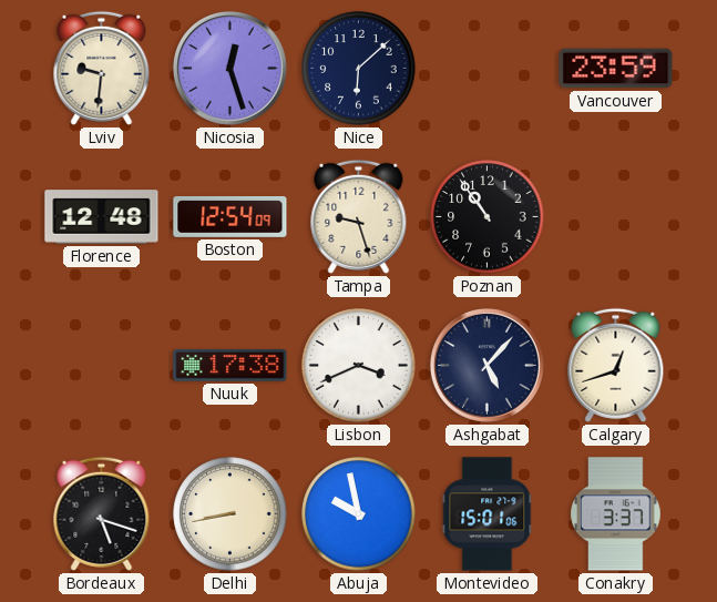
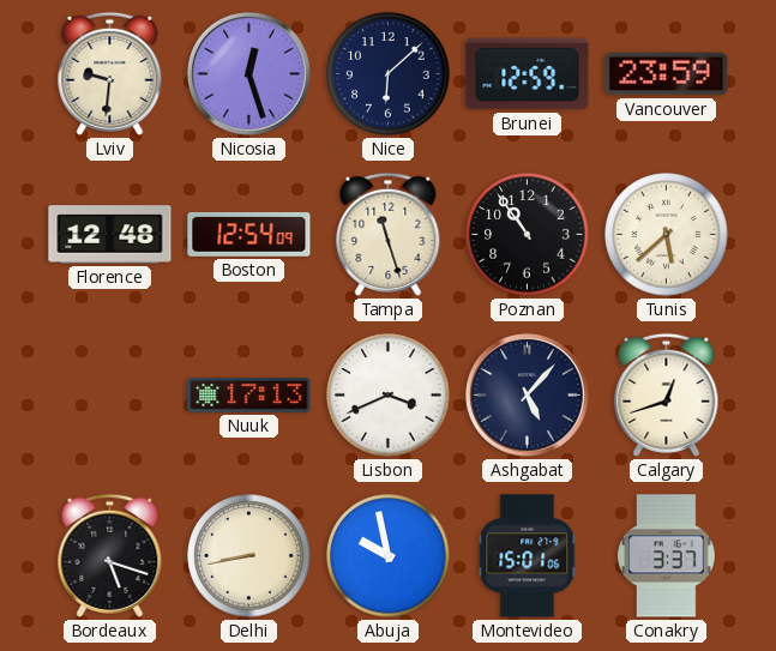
Brunei: none -> 12:59
Tampa: 9:27 -> 11:27
Tunis: none -> 5:38
Nuuk: 17:38 -> 17:13
